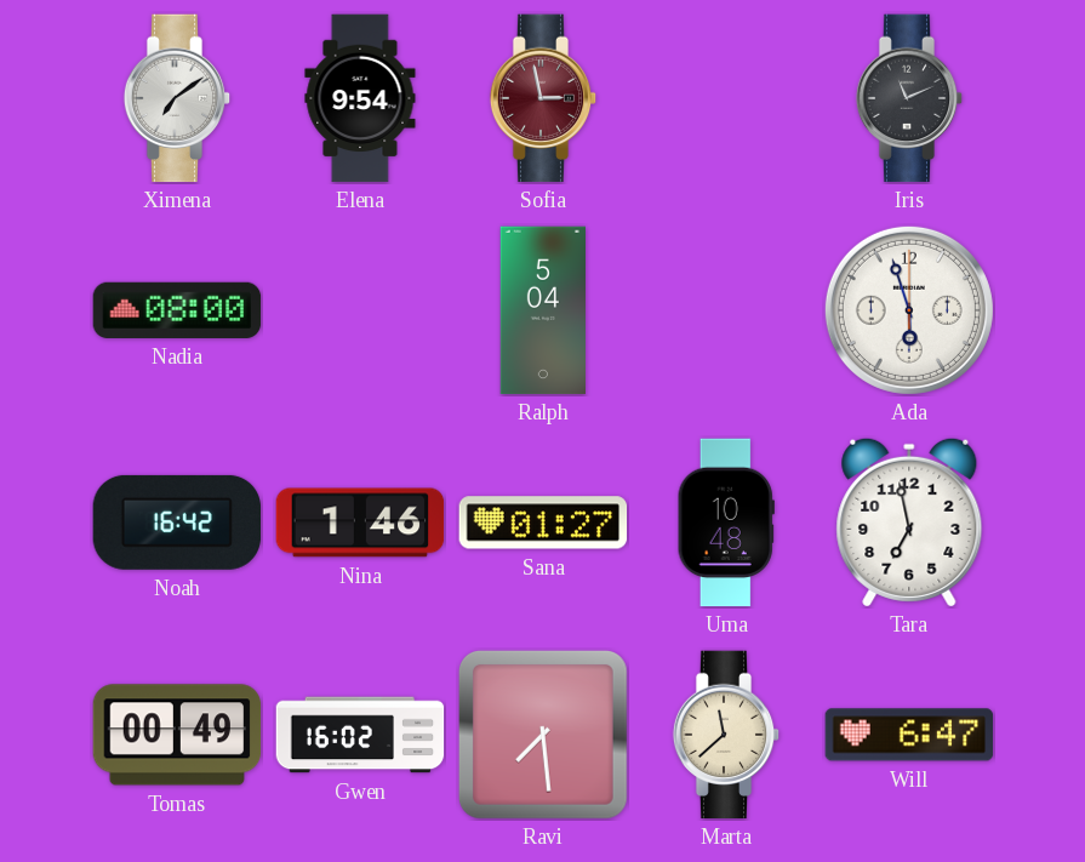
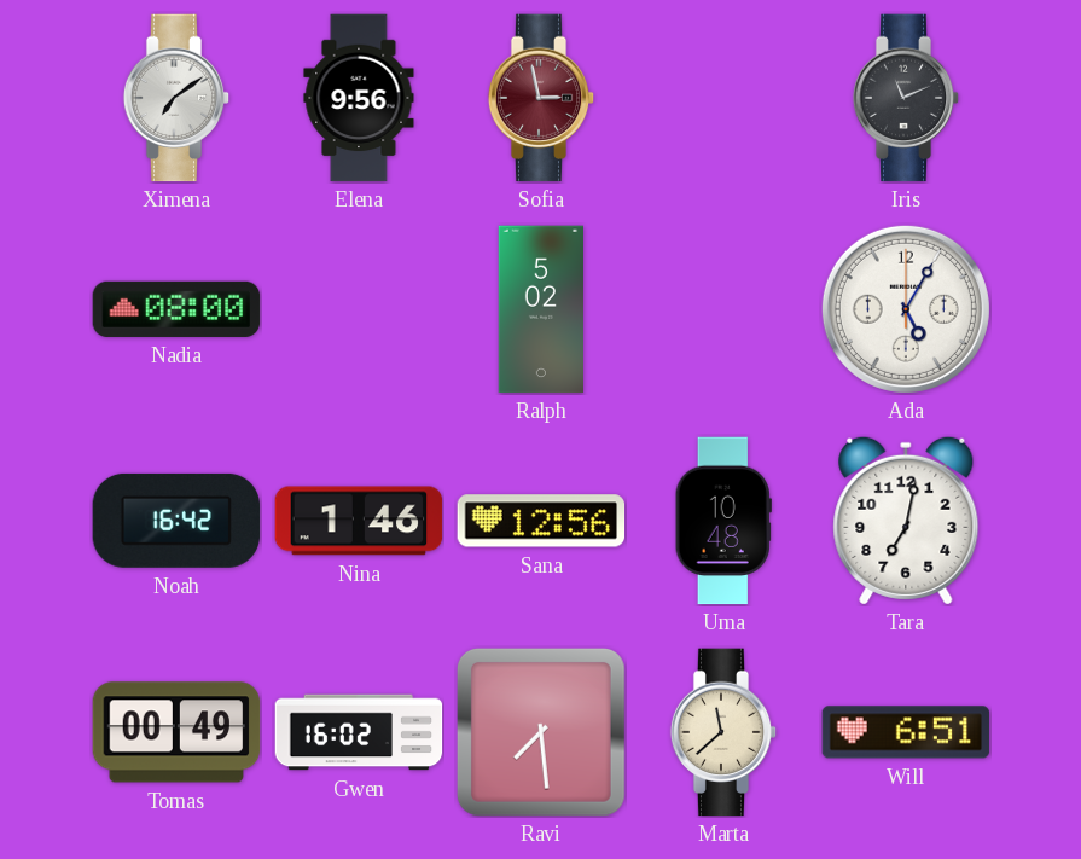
Elena: 9:54 -> 9:56
Ralph: 5:04 -> 5:02
Ada: 5:57 -> 5:05
Sana: 01:27 -> 12:56
Tara: 6:58 -> 7:02
Will: 6:47 -> 6:51
